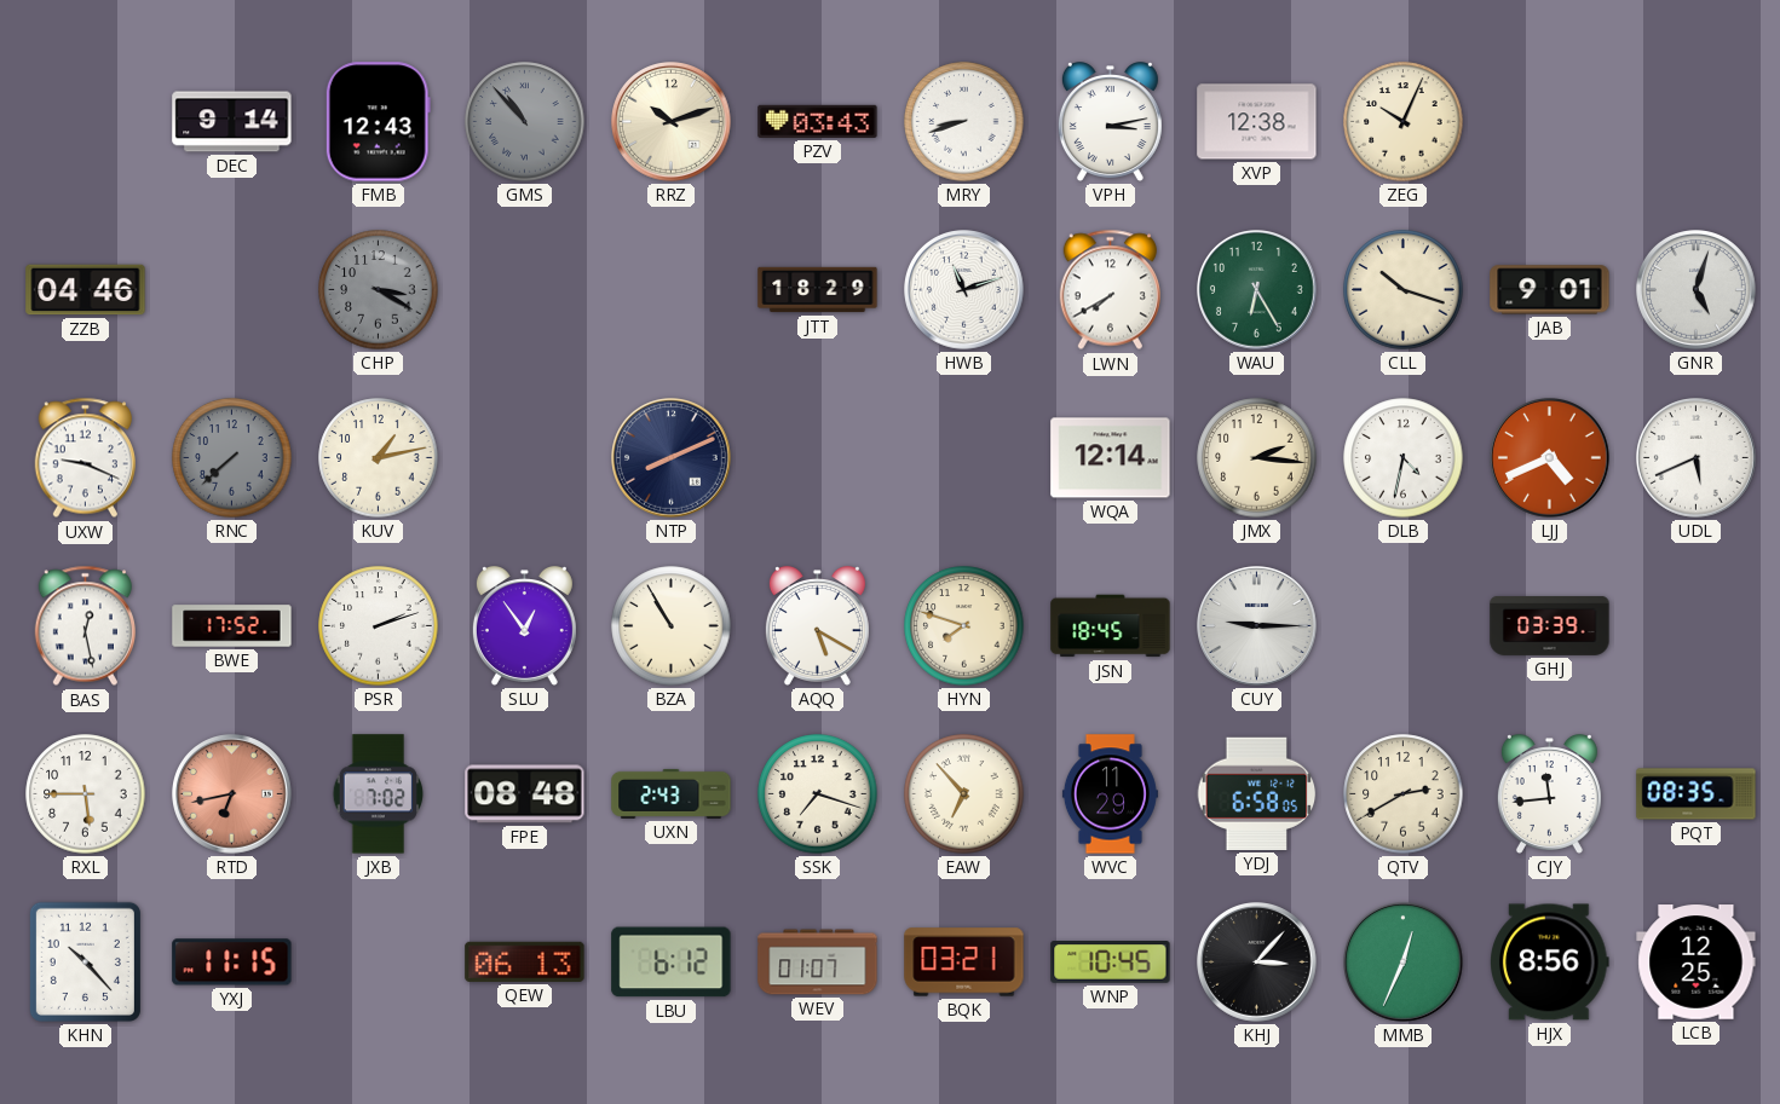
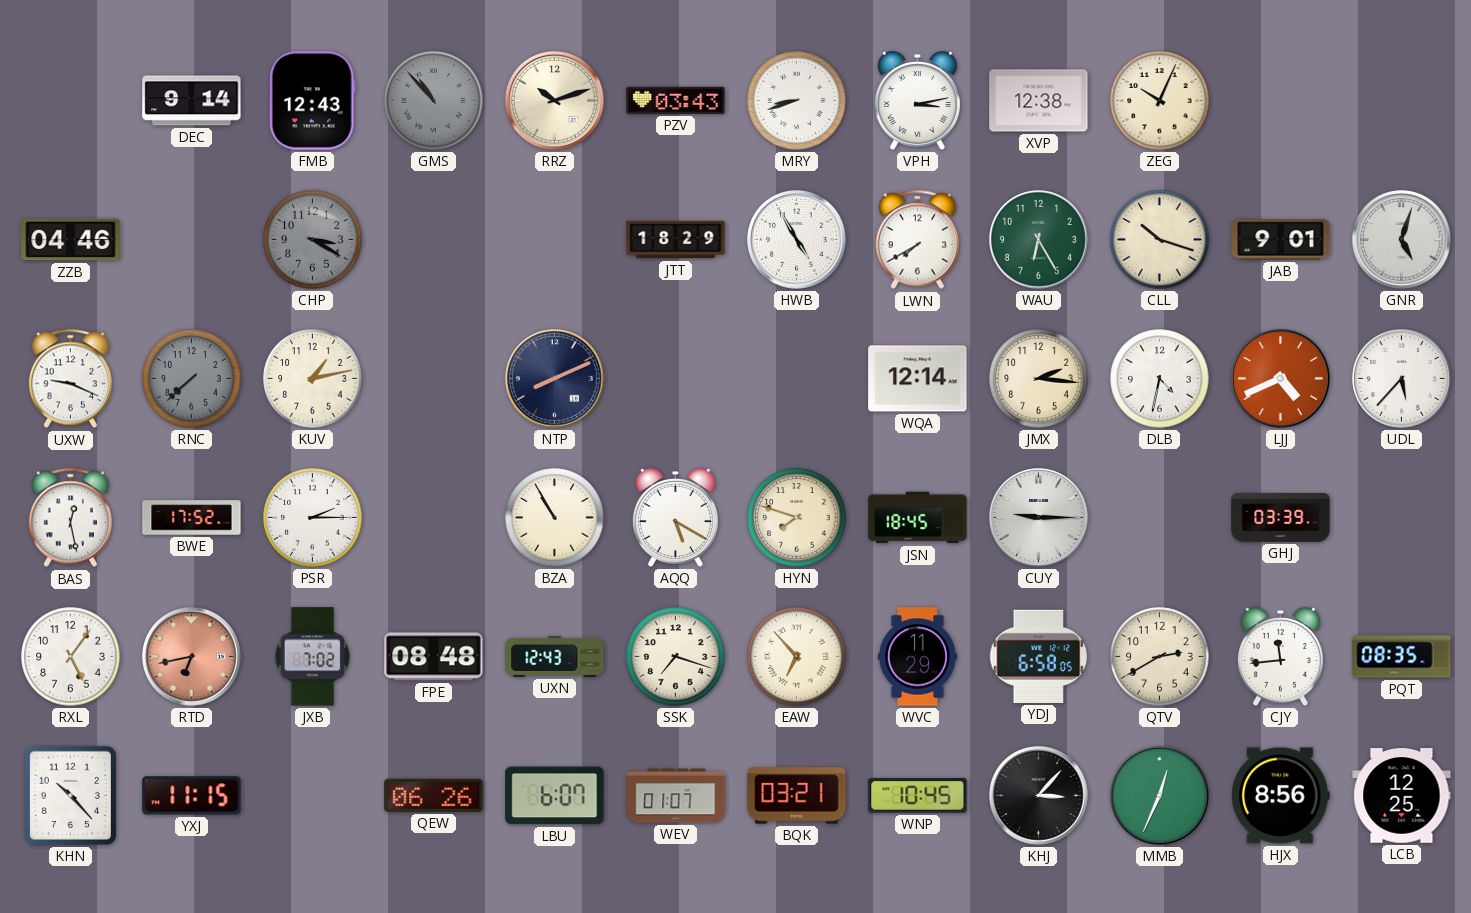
HWB: 11:12 -> 4:55
UDL: 5:41 -> 5:37
PSR: 2:12 -> 2:15
SLU: 12:54 -> none
RXL: 5:45 -> 5:06
UXN: 2:43 -> 12:43
QEW: 06:13 -> 06:26
LBU: 6:12 -> 6:07
